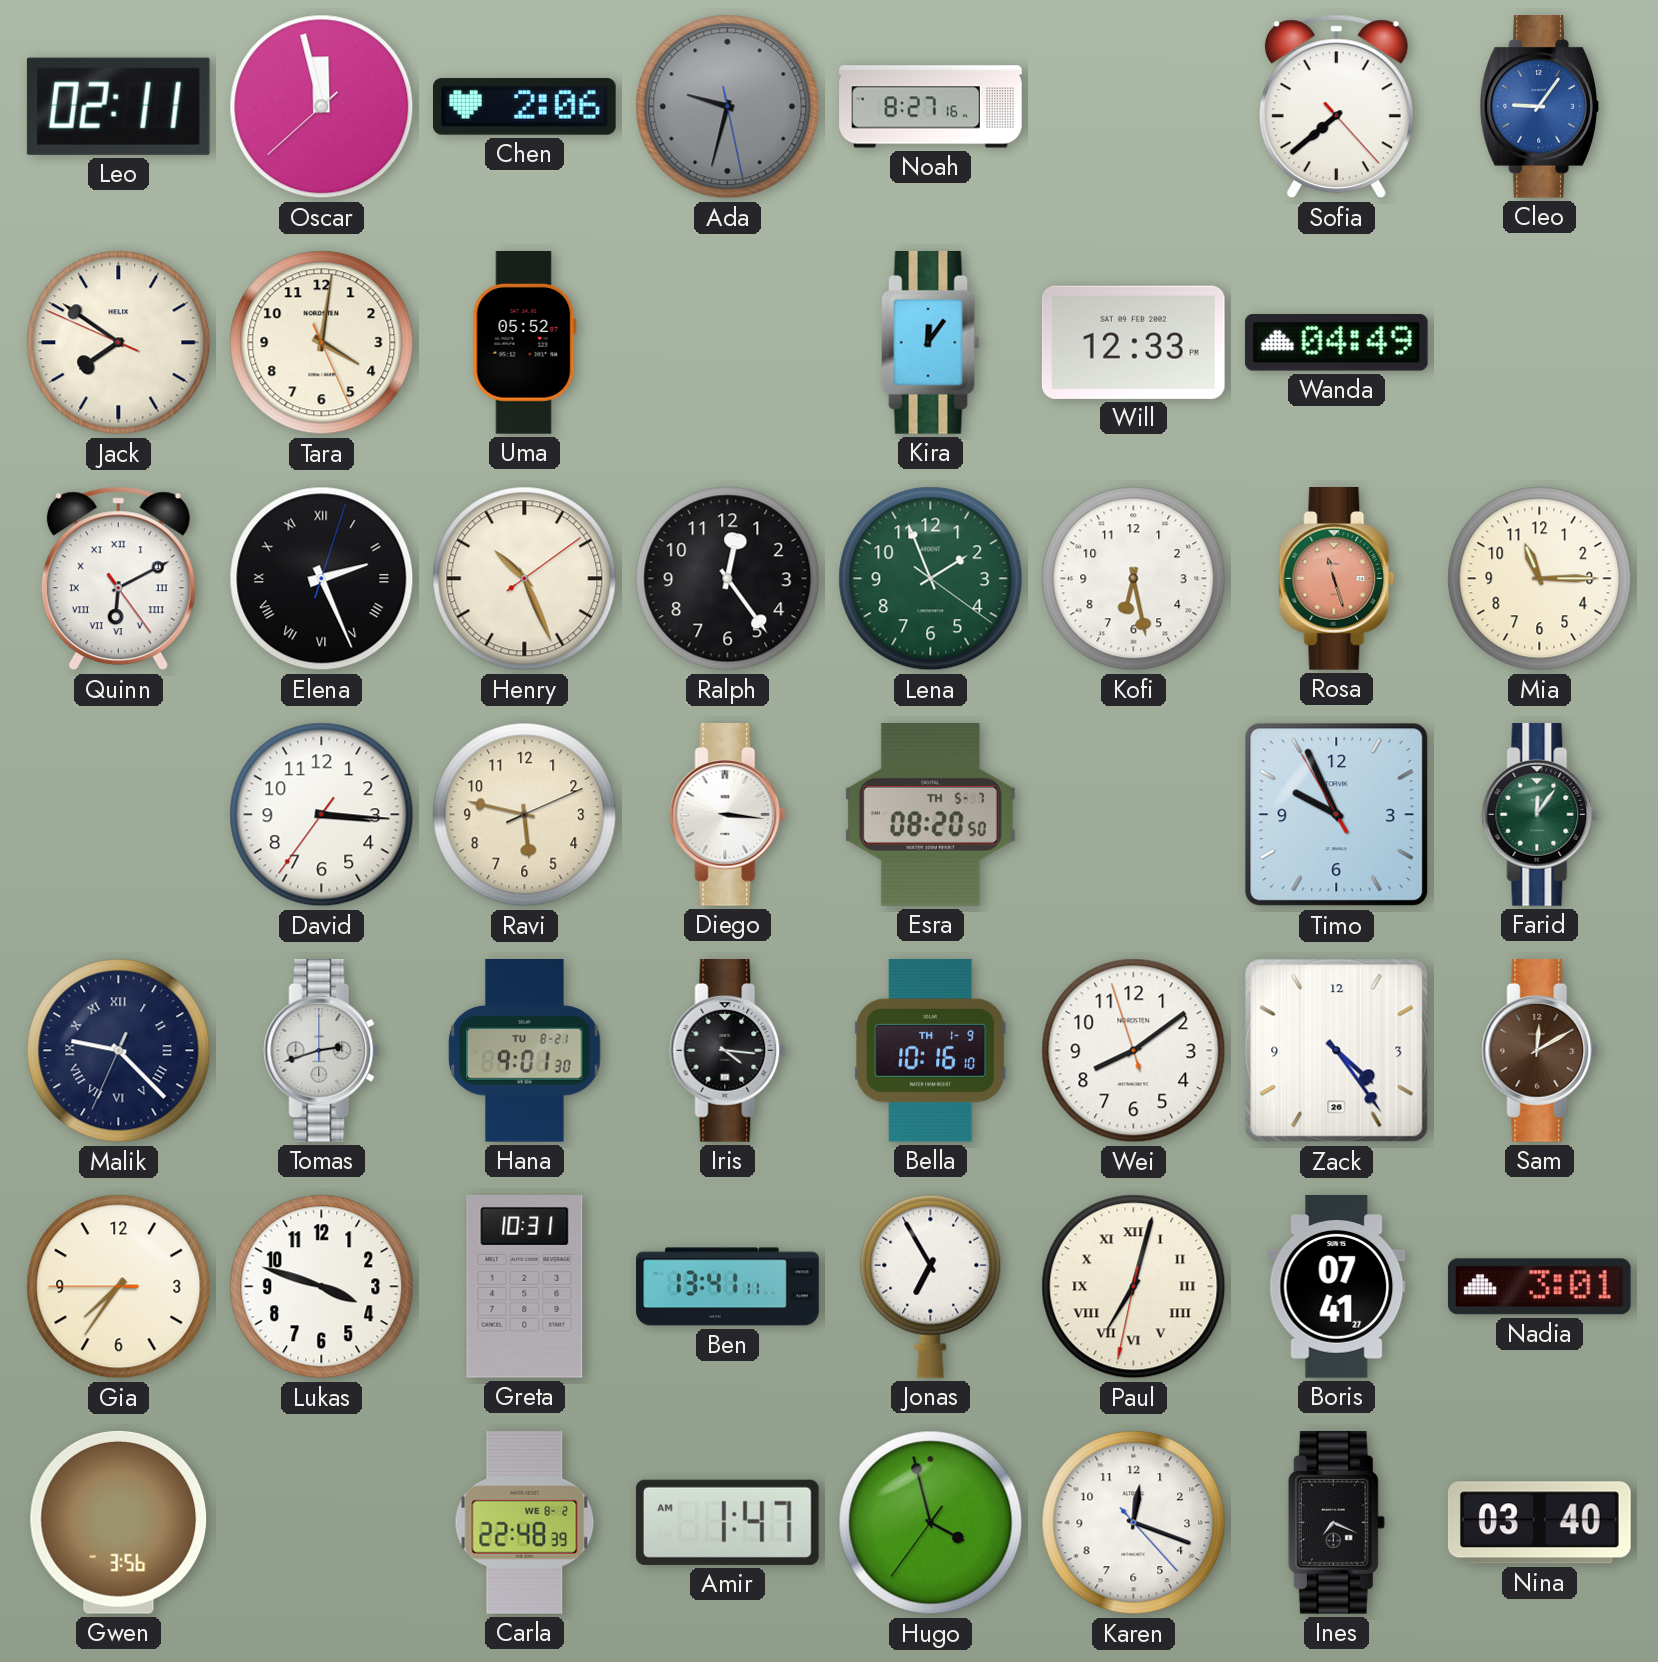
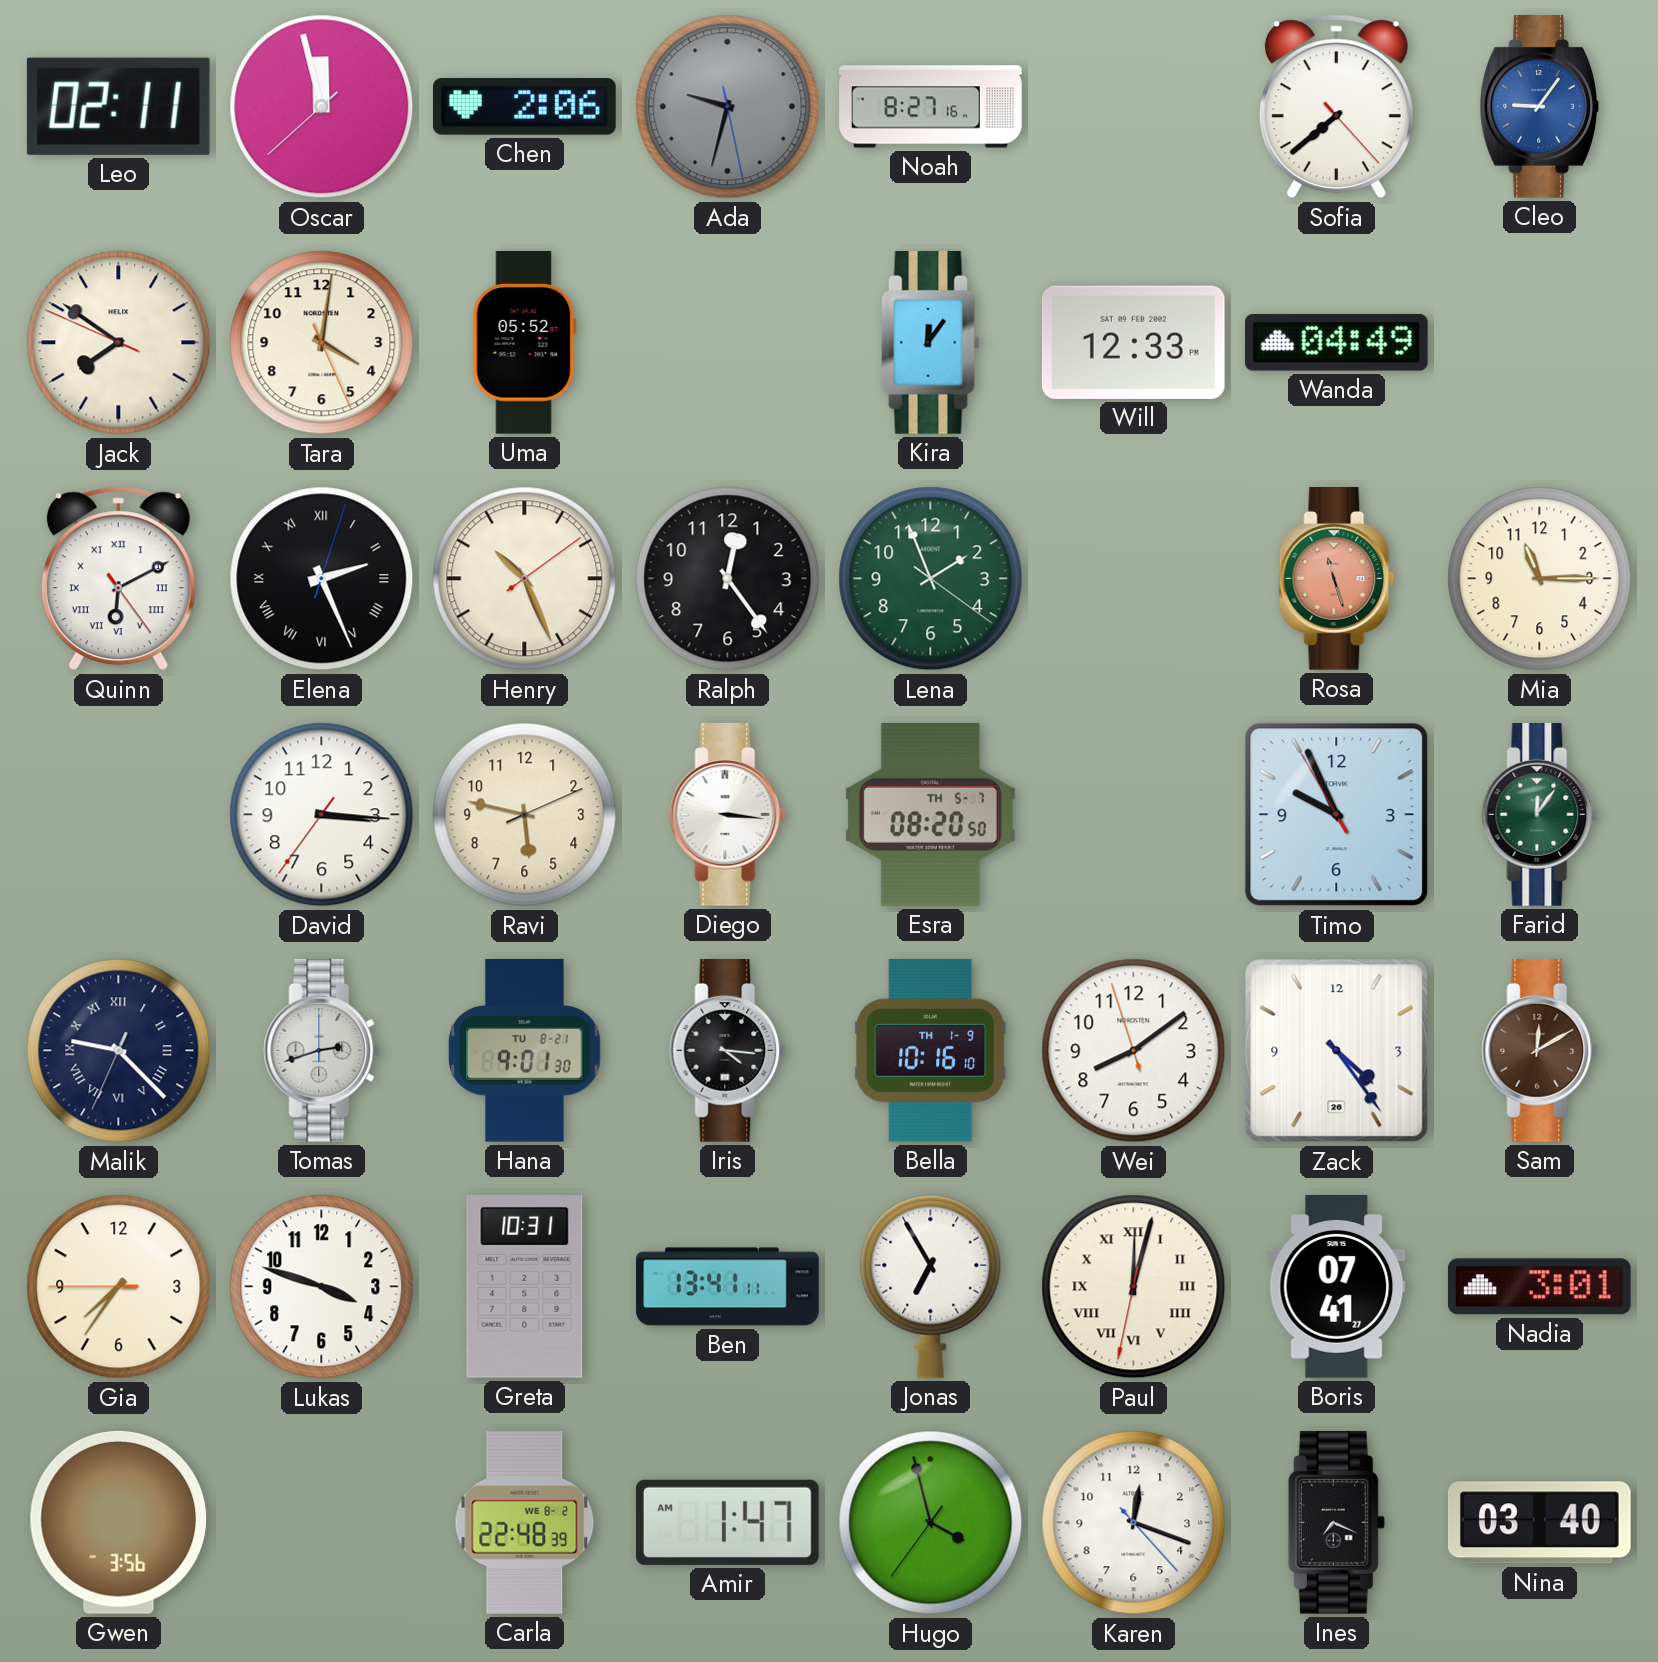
Kofi: 6:28 -> none
Paul: 7:02 -> 12:02
